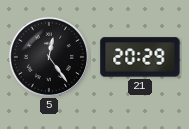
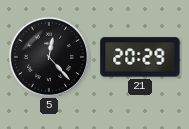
5: 12:24 -> 12:23
